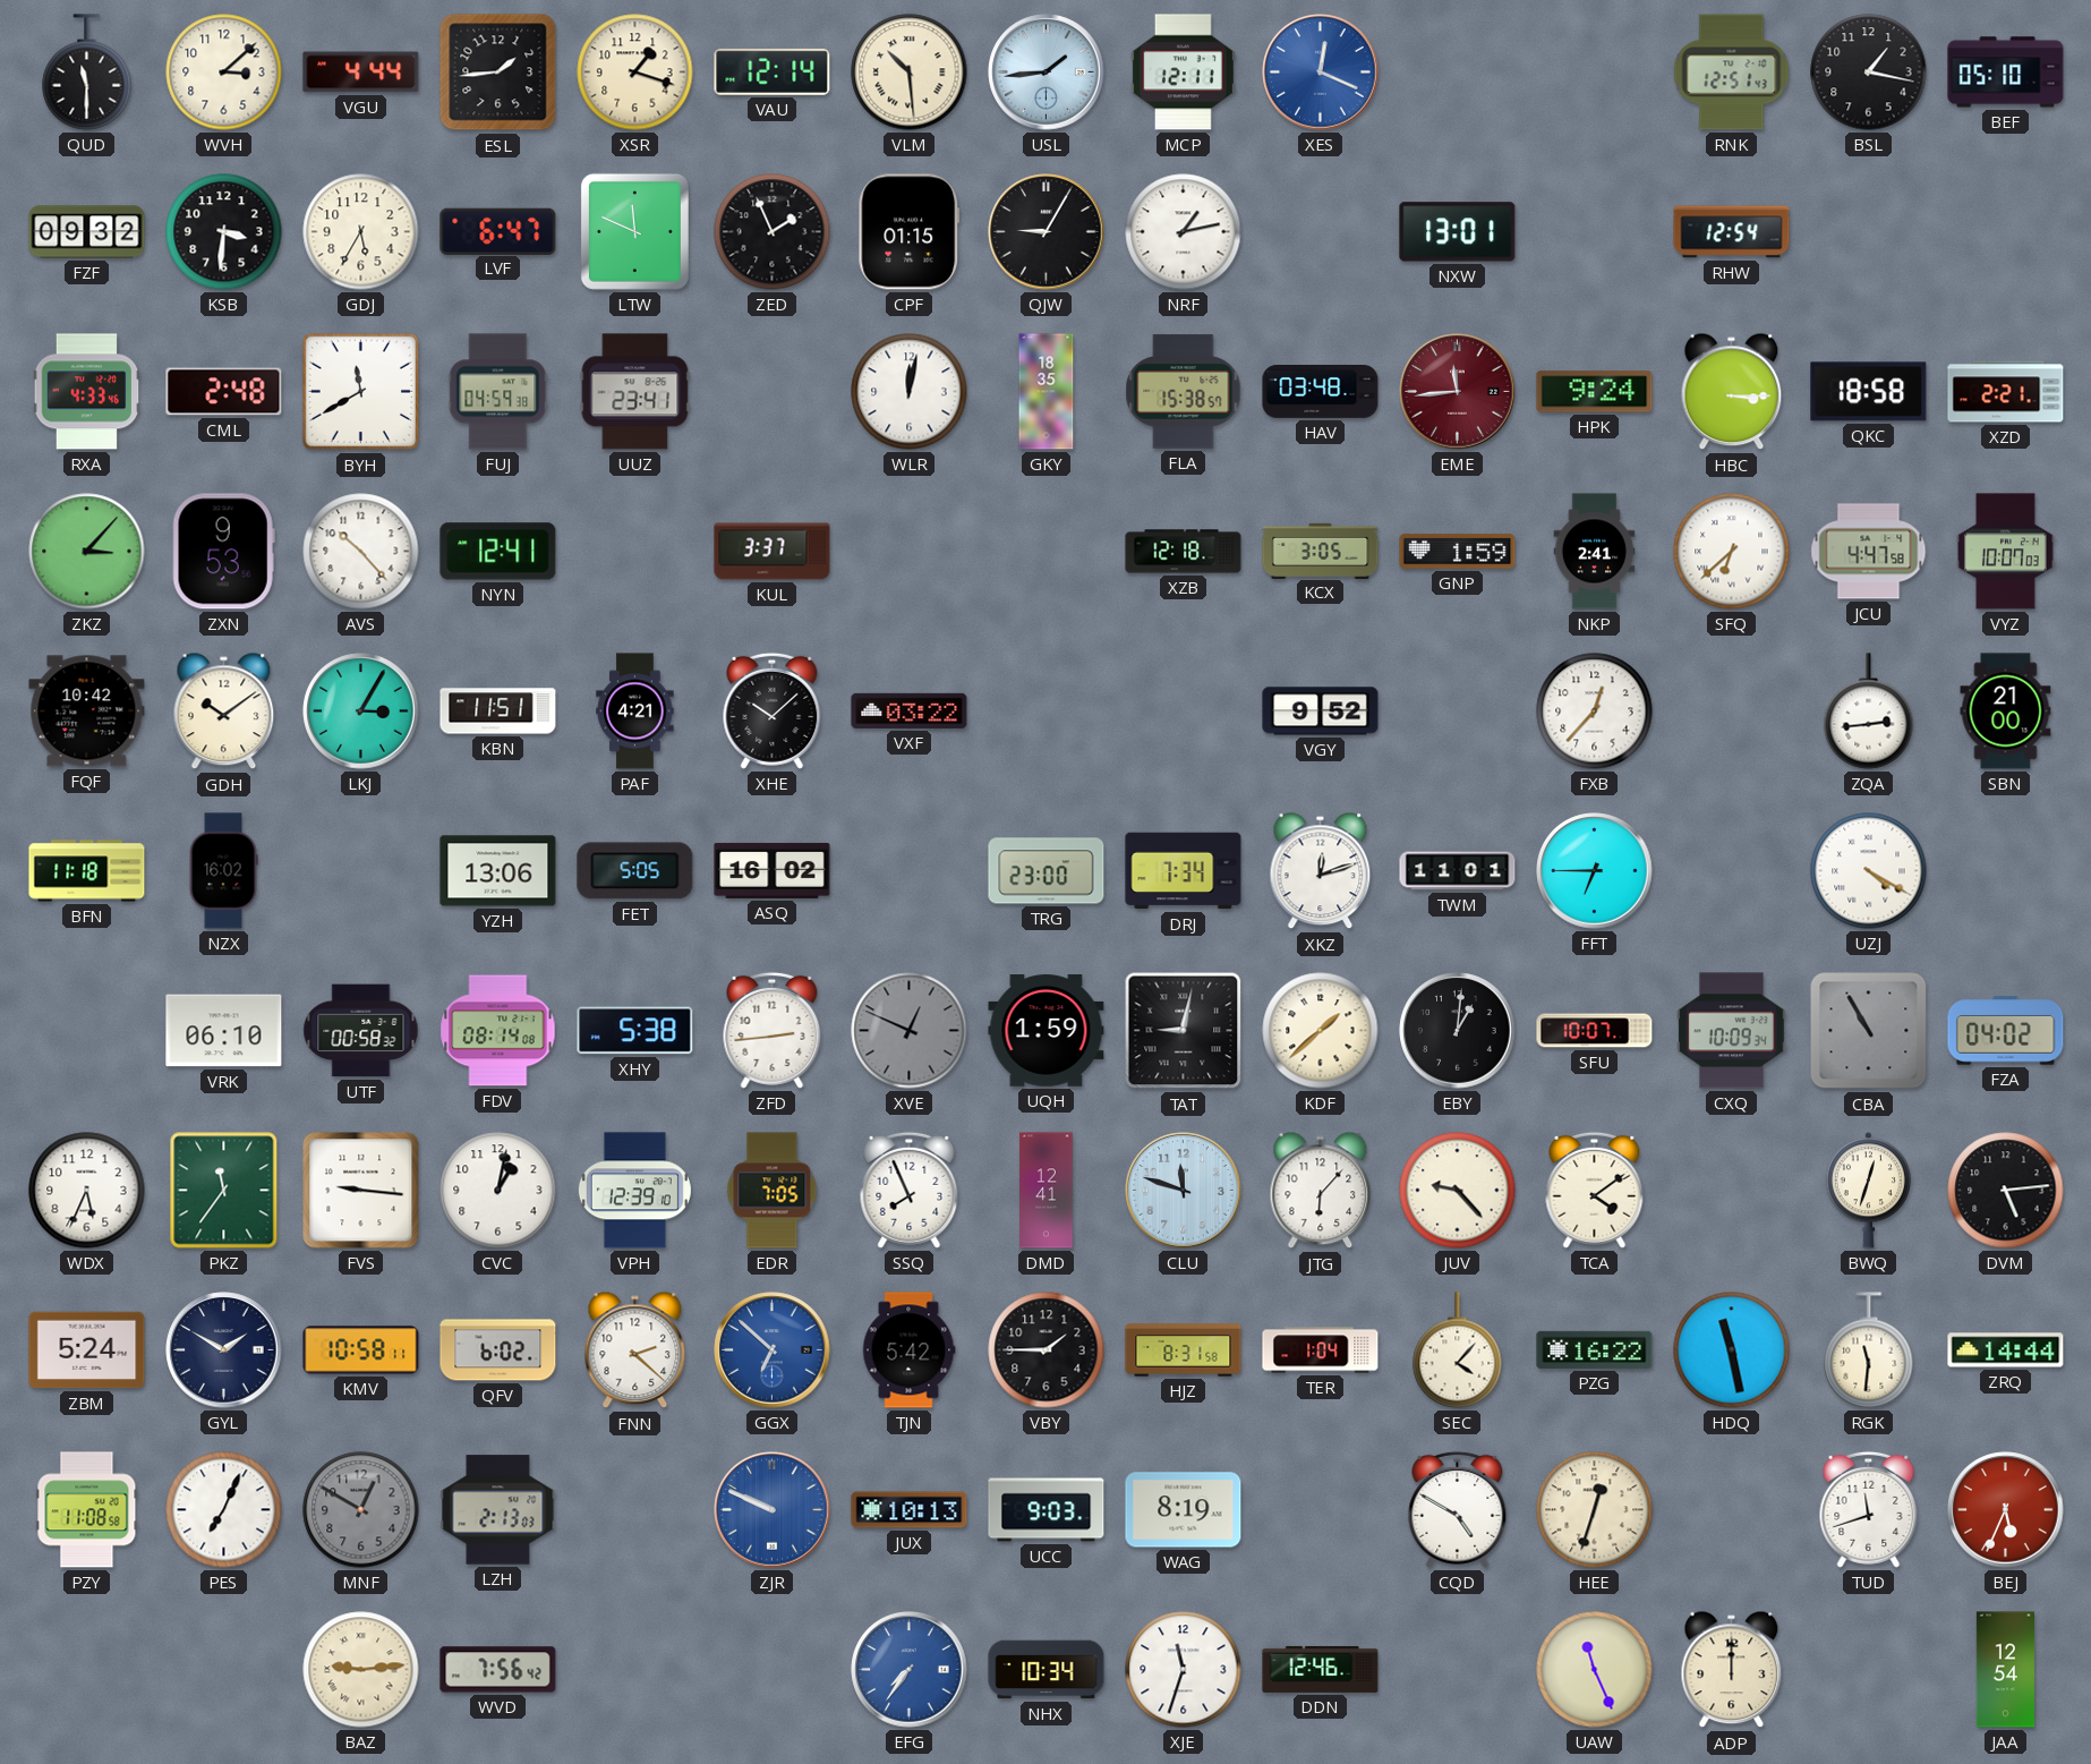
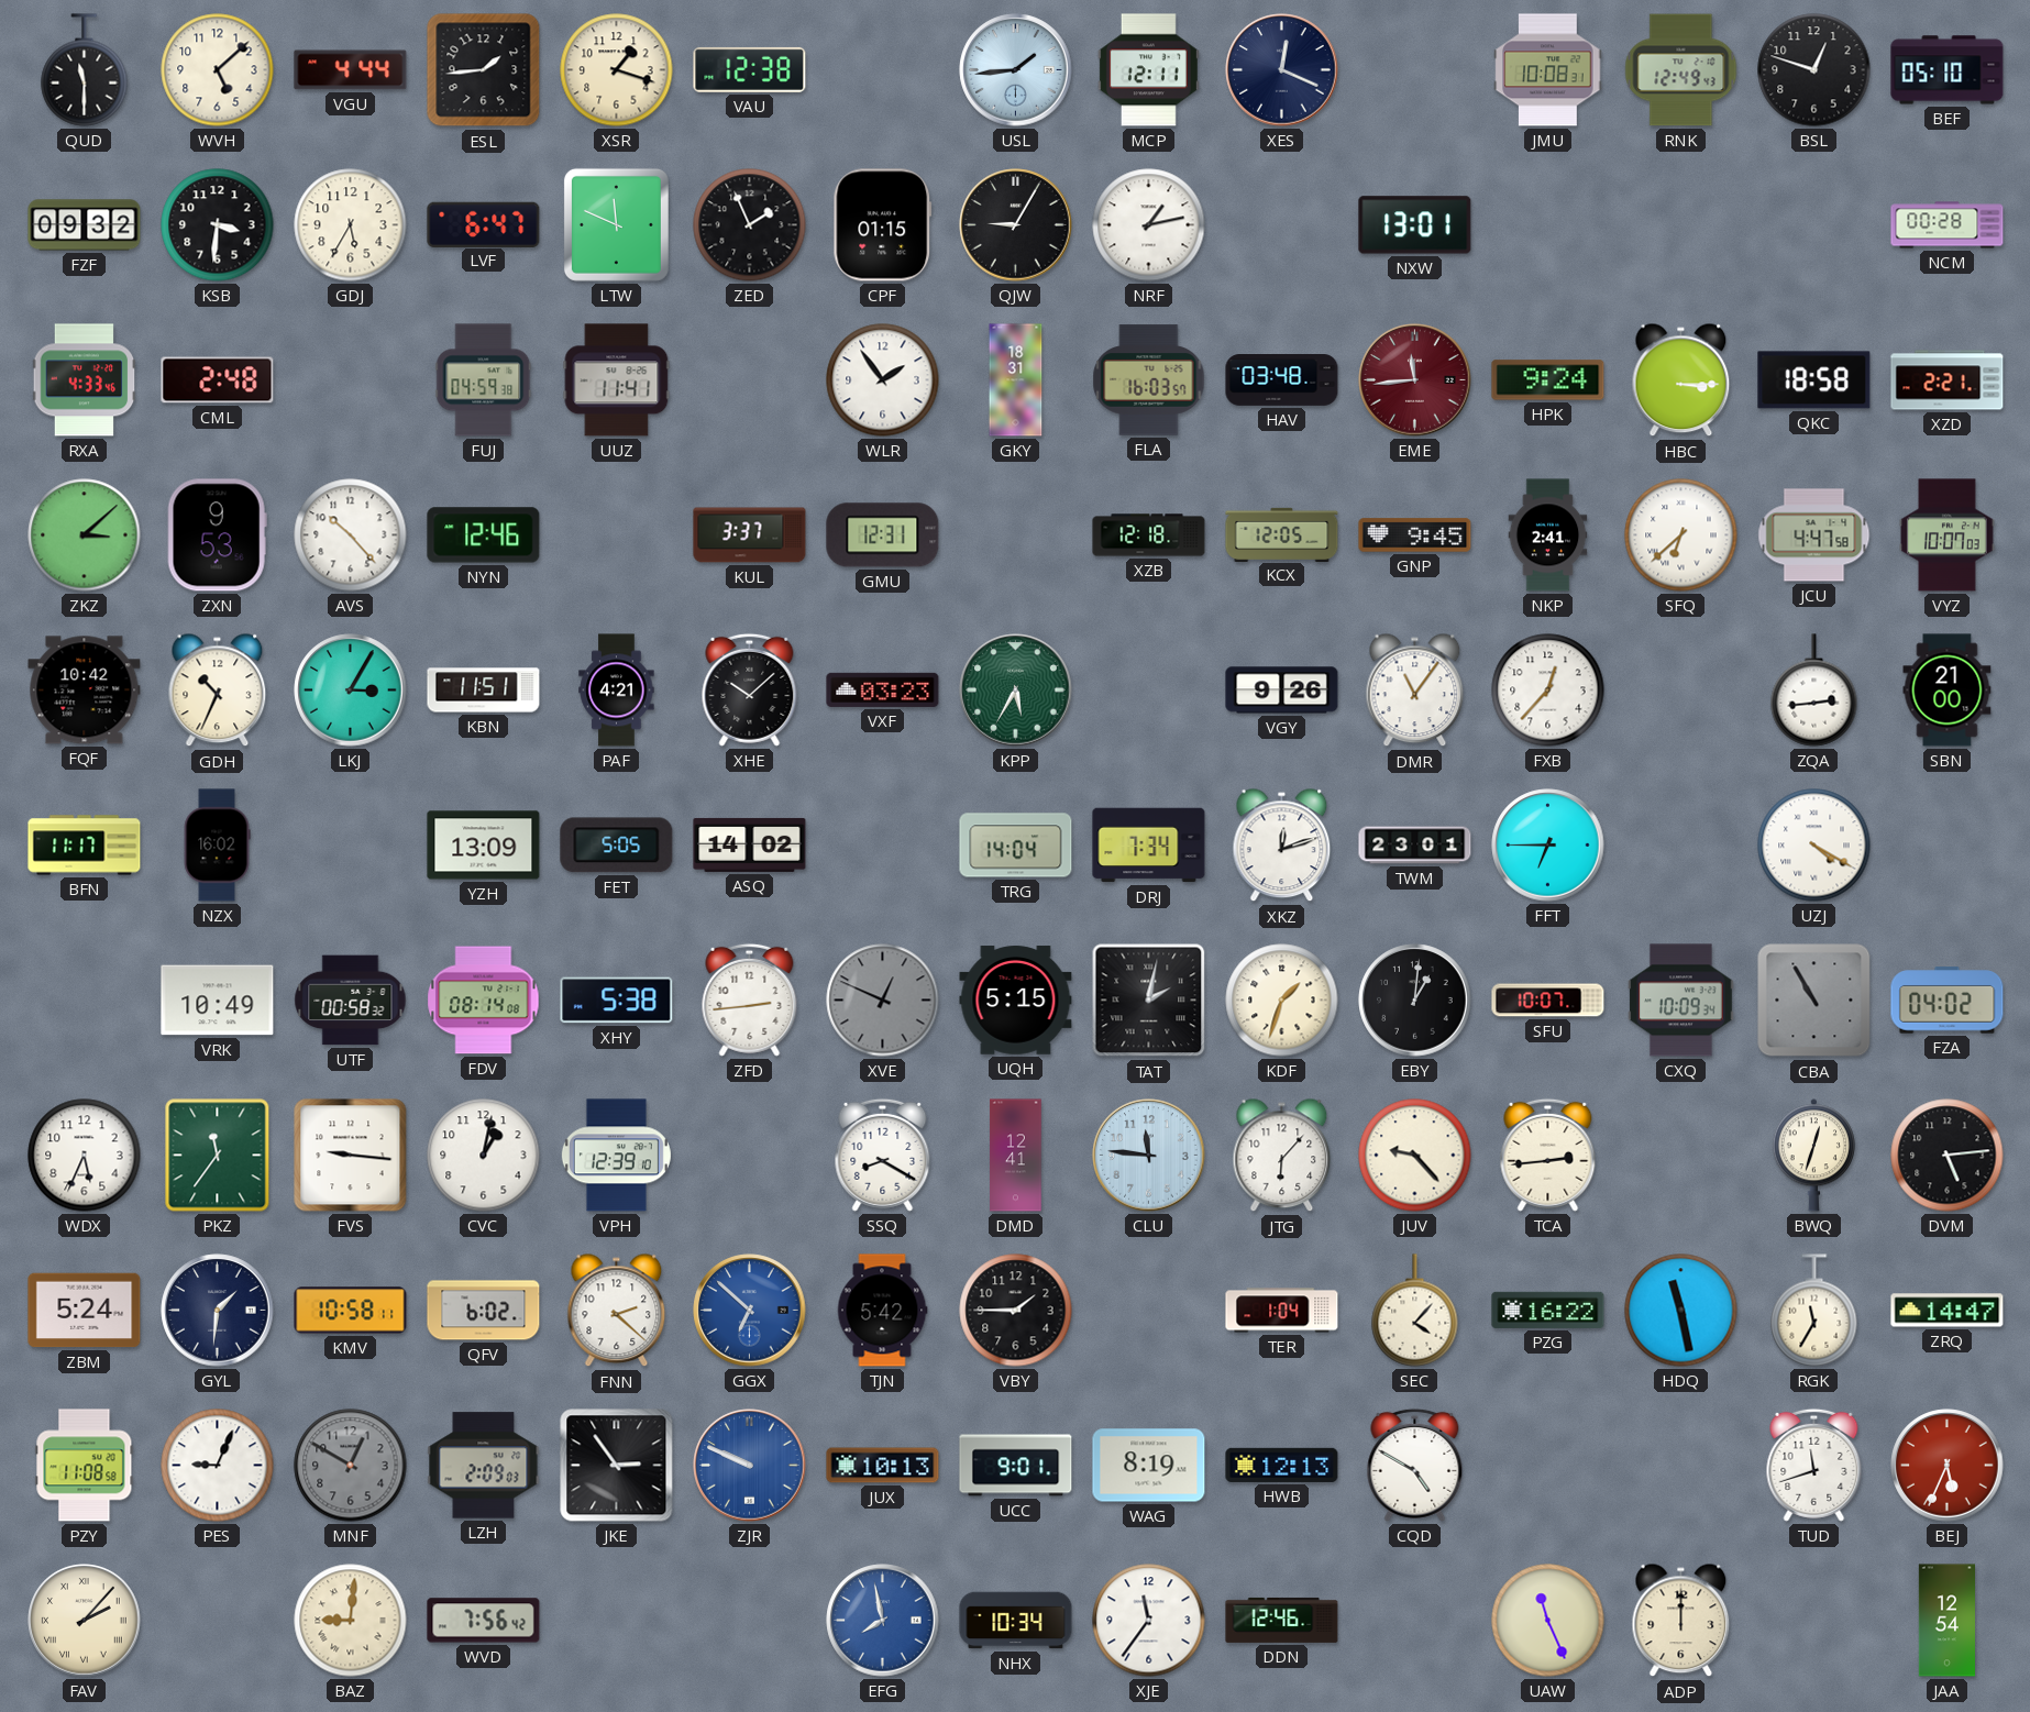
WVH: 3:08 -> 5:08
VAU: 12:14 -> 12:38
VLM: 10:29 -> none
XES dial: blue -> navy
JMU: none -> 10:08
RNK: 12:51 -> 12:49
BSL: 1:17 -> 12:48
RHW: 12:54 -> none
NCM: none -> 00:28
BYH: 11:40 -> none
UUZ: 23:41 -> 11:41
WLR: 12:02 -> 1:54
GKY: 18:35 -> 18:31
FLA: 15:38 -> 16:03
ZKZ: 3:07 -> 3:08
NYN: 12:41 -> 12:46
GMU: none -> 12:31
KCX: 3:05 -> 12:05
GNP: 1:59 -> 9:45
GDH: 10:09 -> 10:34
VXF: 03:22 -> 03:23
KPP: none -> 5:35
VGY: 9:52 -> 9:26
DMR: none -> 11:06
BFN: 11:18 -> 11:17
YZH: 13:06 -> 13:09
ASQ: 16:02 -> 14:02
TRG: 23:00 -> 14:04
TWM: 11:01 -> 23:01
VRK: 06:10 -> 10:49
UQH: 1:59 -> 5:15
TAT: 9:02 -> 2:02
KDF: 1:38 -> 1:33
EDR: 7:05 -> none
SSQ: 7:56 -> 8:20
CLU: 11:48 -> 11:46
TCA: 4:09 -> 2:44
GYL: 1:50 -> 1:31
HJZ: 8:31 -> none
RGK: 11:31 -> 11:35
ZRQ: 14:44 -> 14:47
PES: 7:04 -> 9:04
LZH: 2:13 -> 2:09
JKE: none -> 2:54
UCC: 9:03 -> 9:01
HWB: none -> 12:13
HEE: 12:33 -> none
FAV: none -> 2:07
BAZ: 9:14 -> 9:01
EFG: 7:36 -> 7:58
XJE: 11:33 -> 11:36
